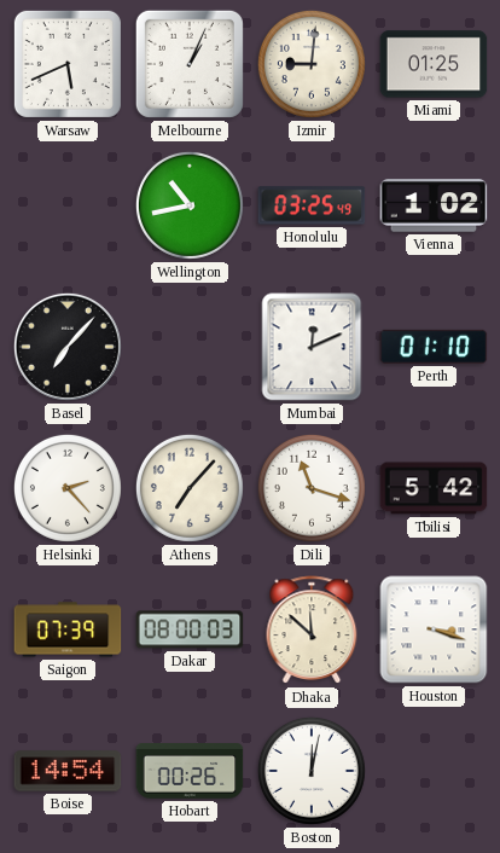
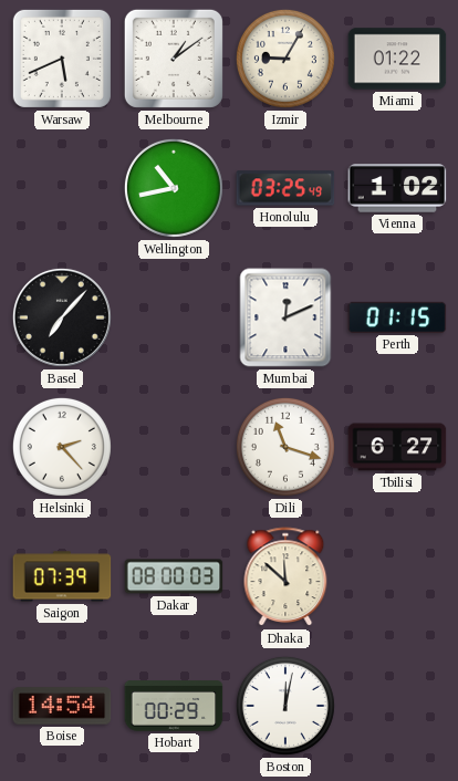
Melbourne: 1:04 -> 1:09
Izmir: 9:01 -> 9:05
Miami: 01:25 -> 01:22
Perth: 01:10 -> 01:15
Athens: 7:07 -> none
Tbilisi: 5:42 -> 6:27
Houston: 3:18 -> none
Hobart: 00:26 -> 00:29
